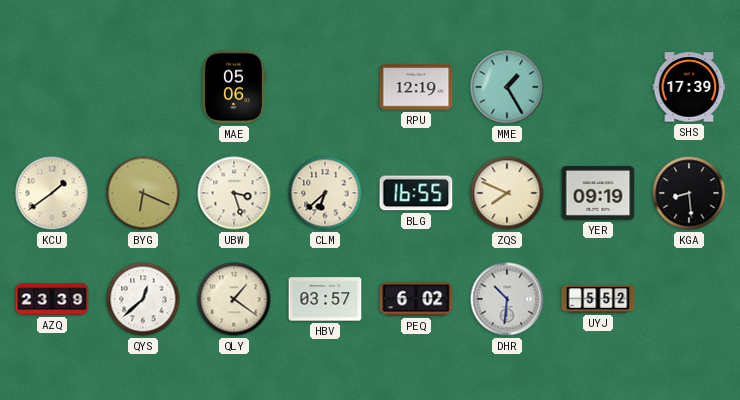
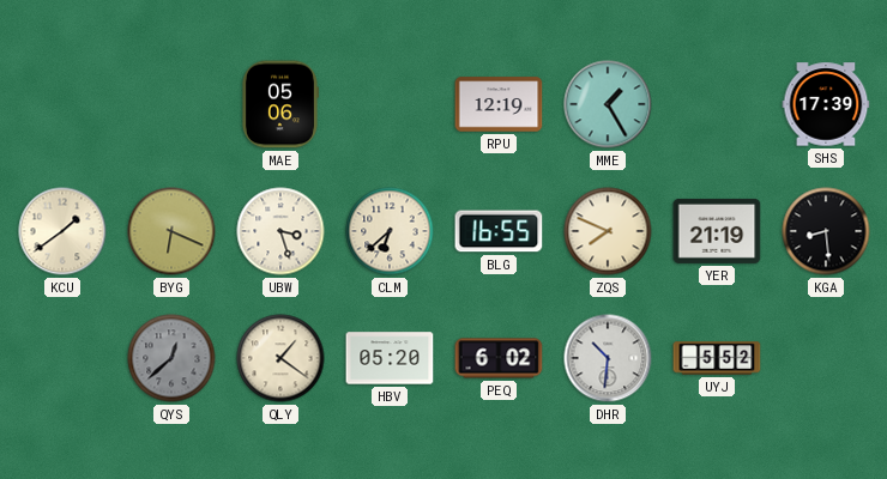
YER: 09:19 -> 21:19
AZQ: 23:39 -> none
QYS dial: white -> grey
HBV: 03:57 -> 05:20
